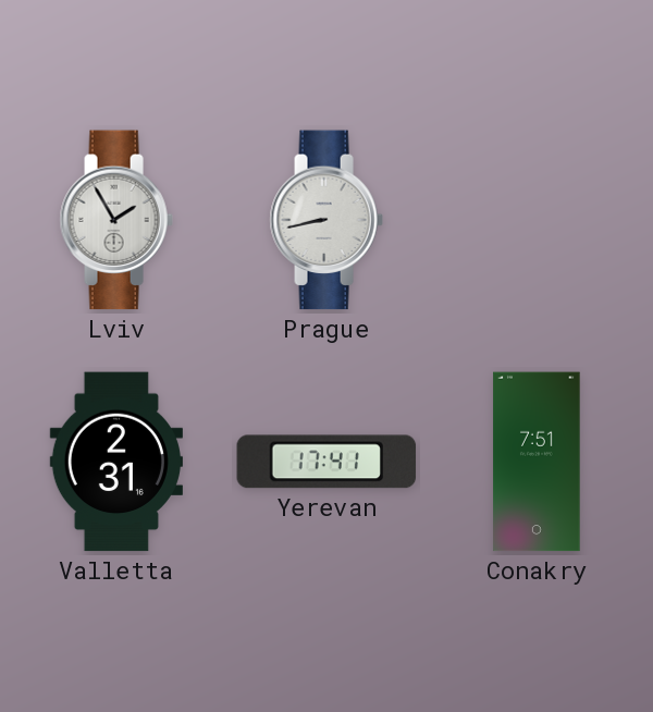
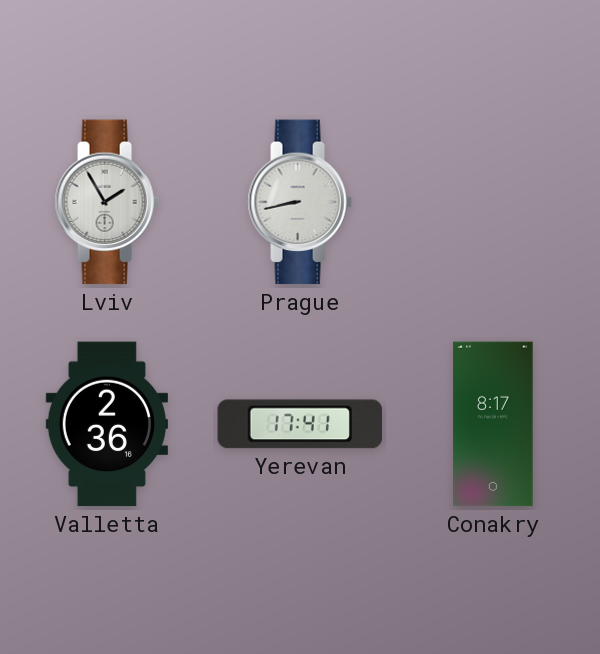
Valletta: 2:31 -> 2:36
Conakry: 7:51 -> 8:17
